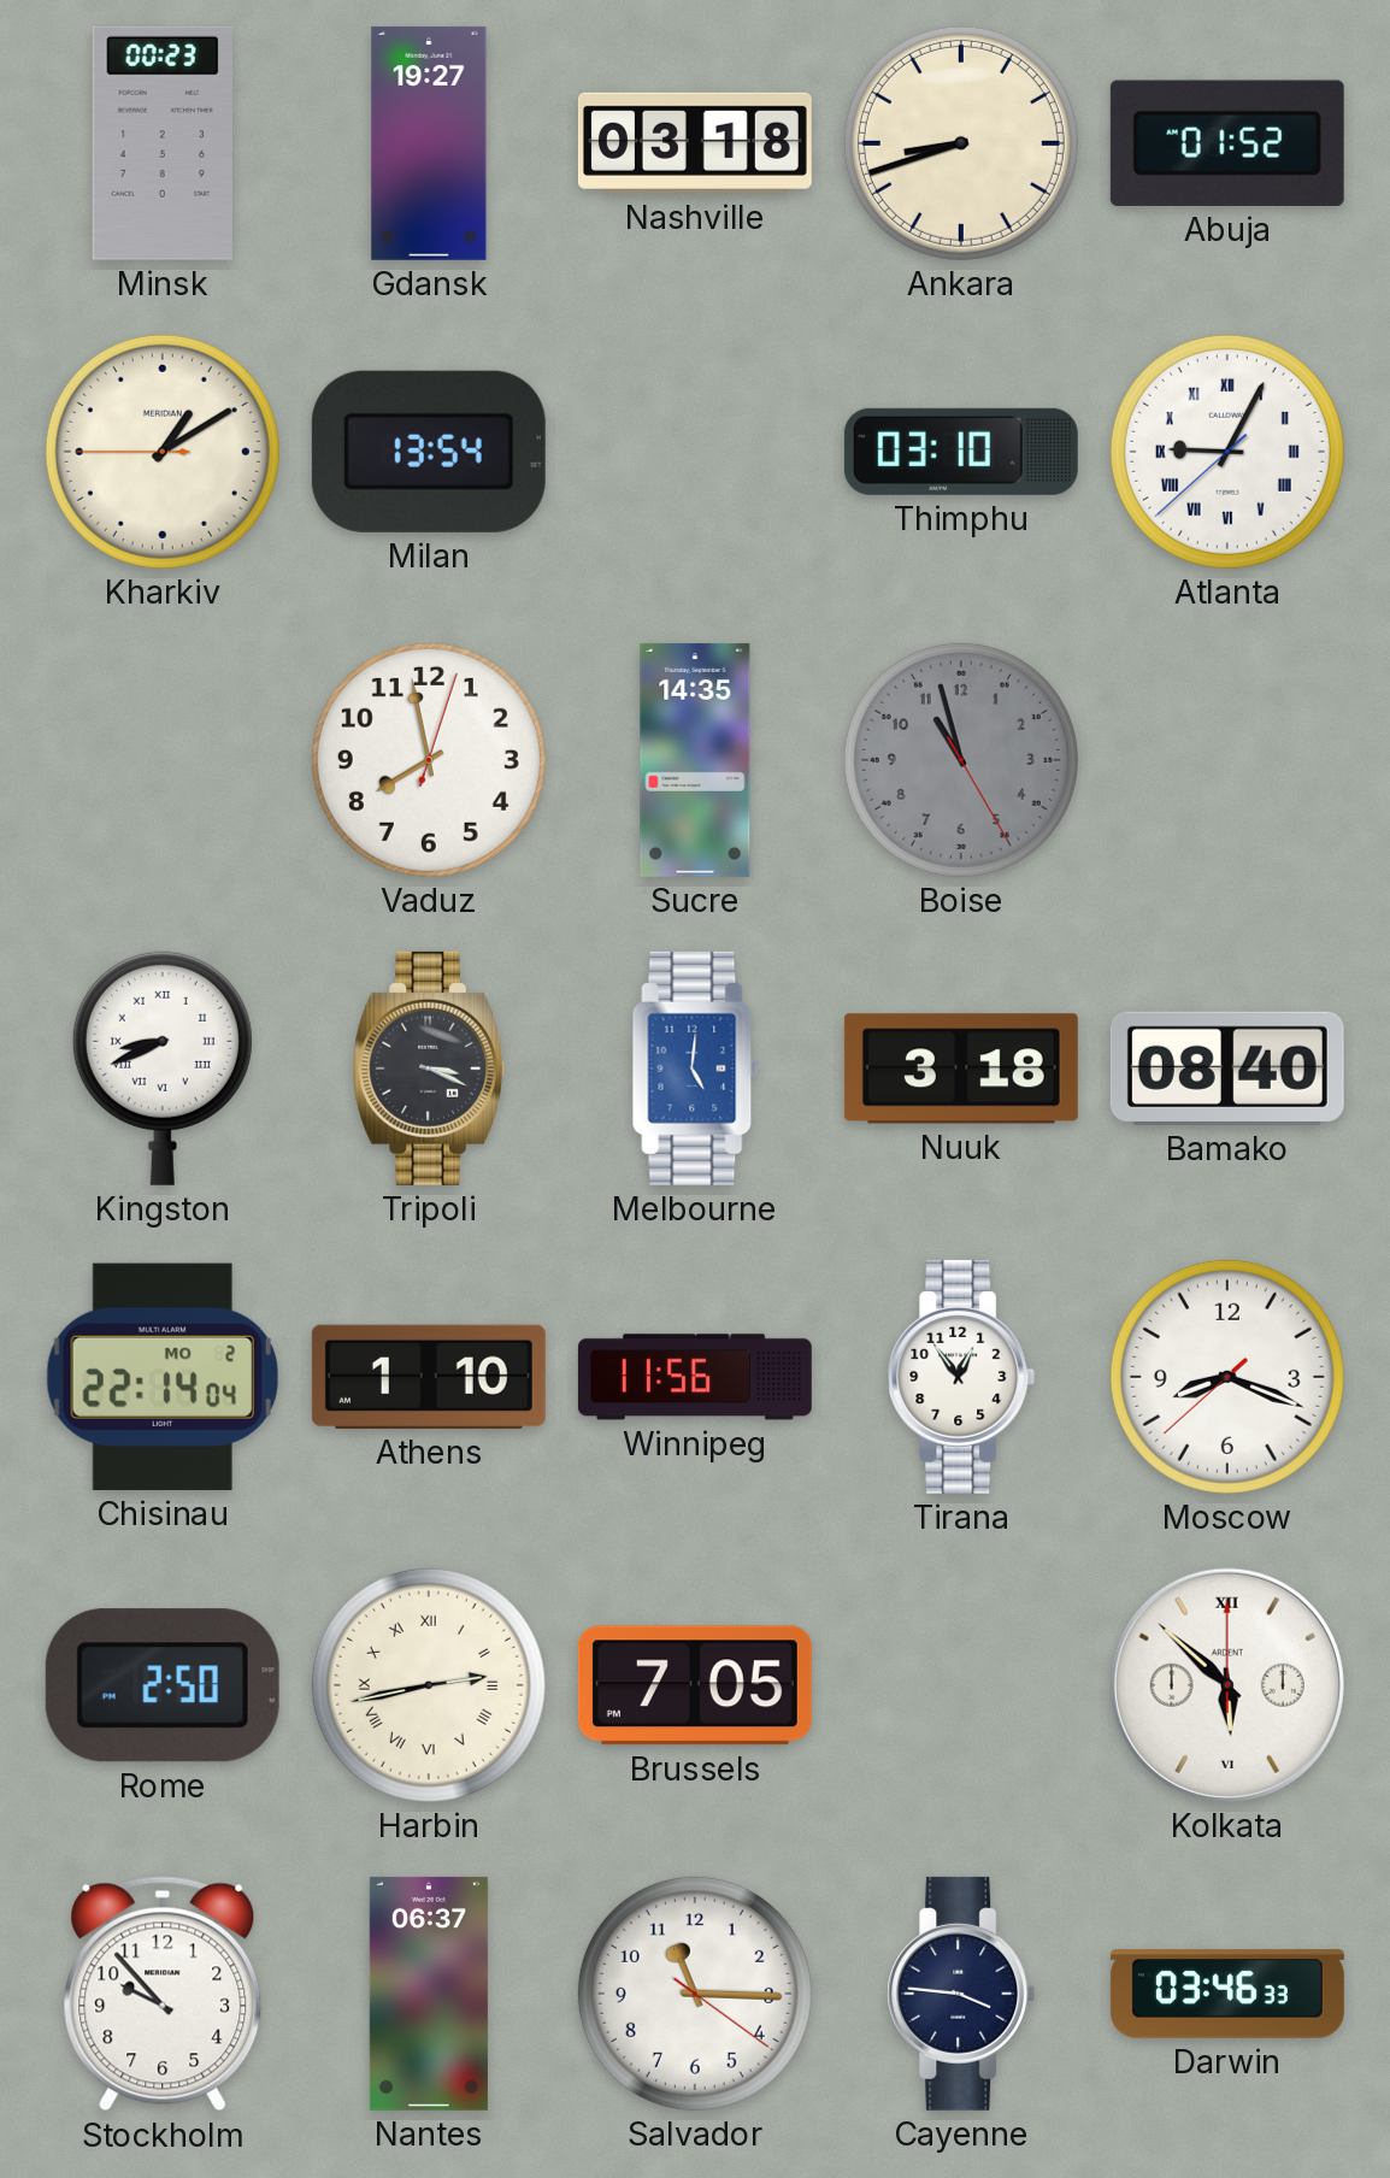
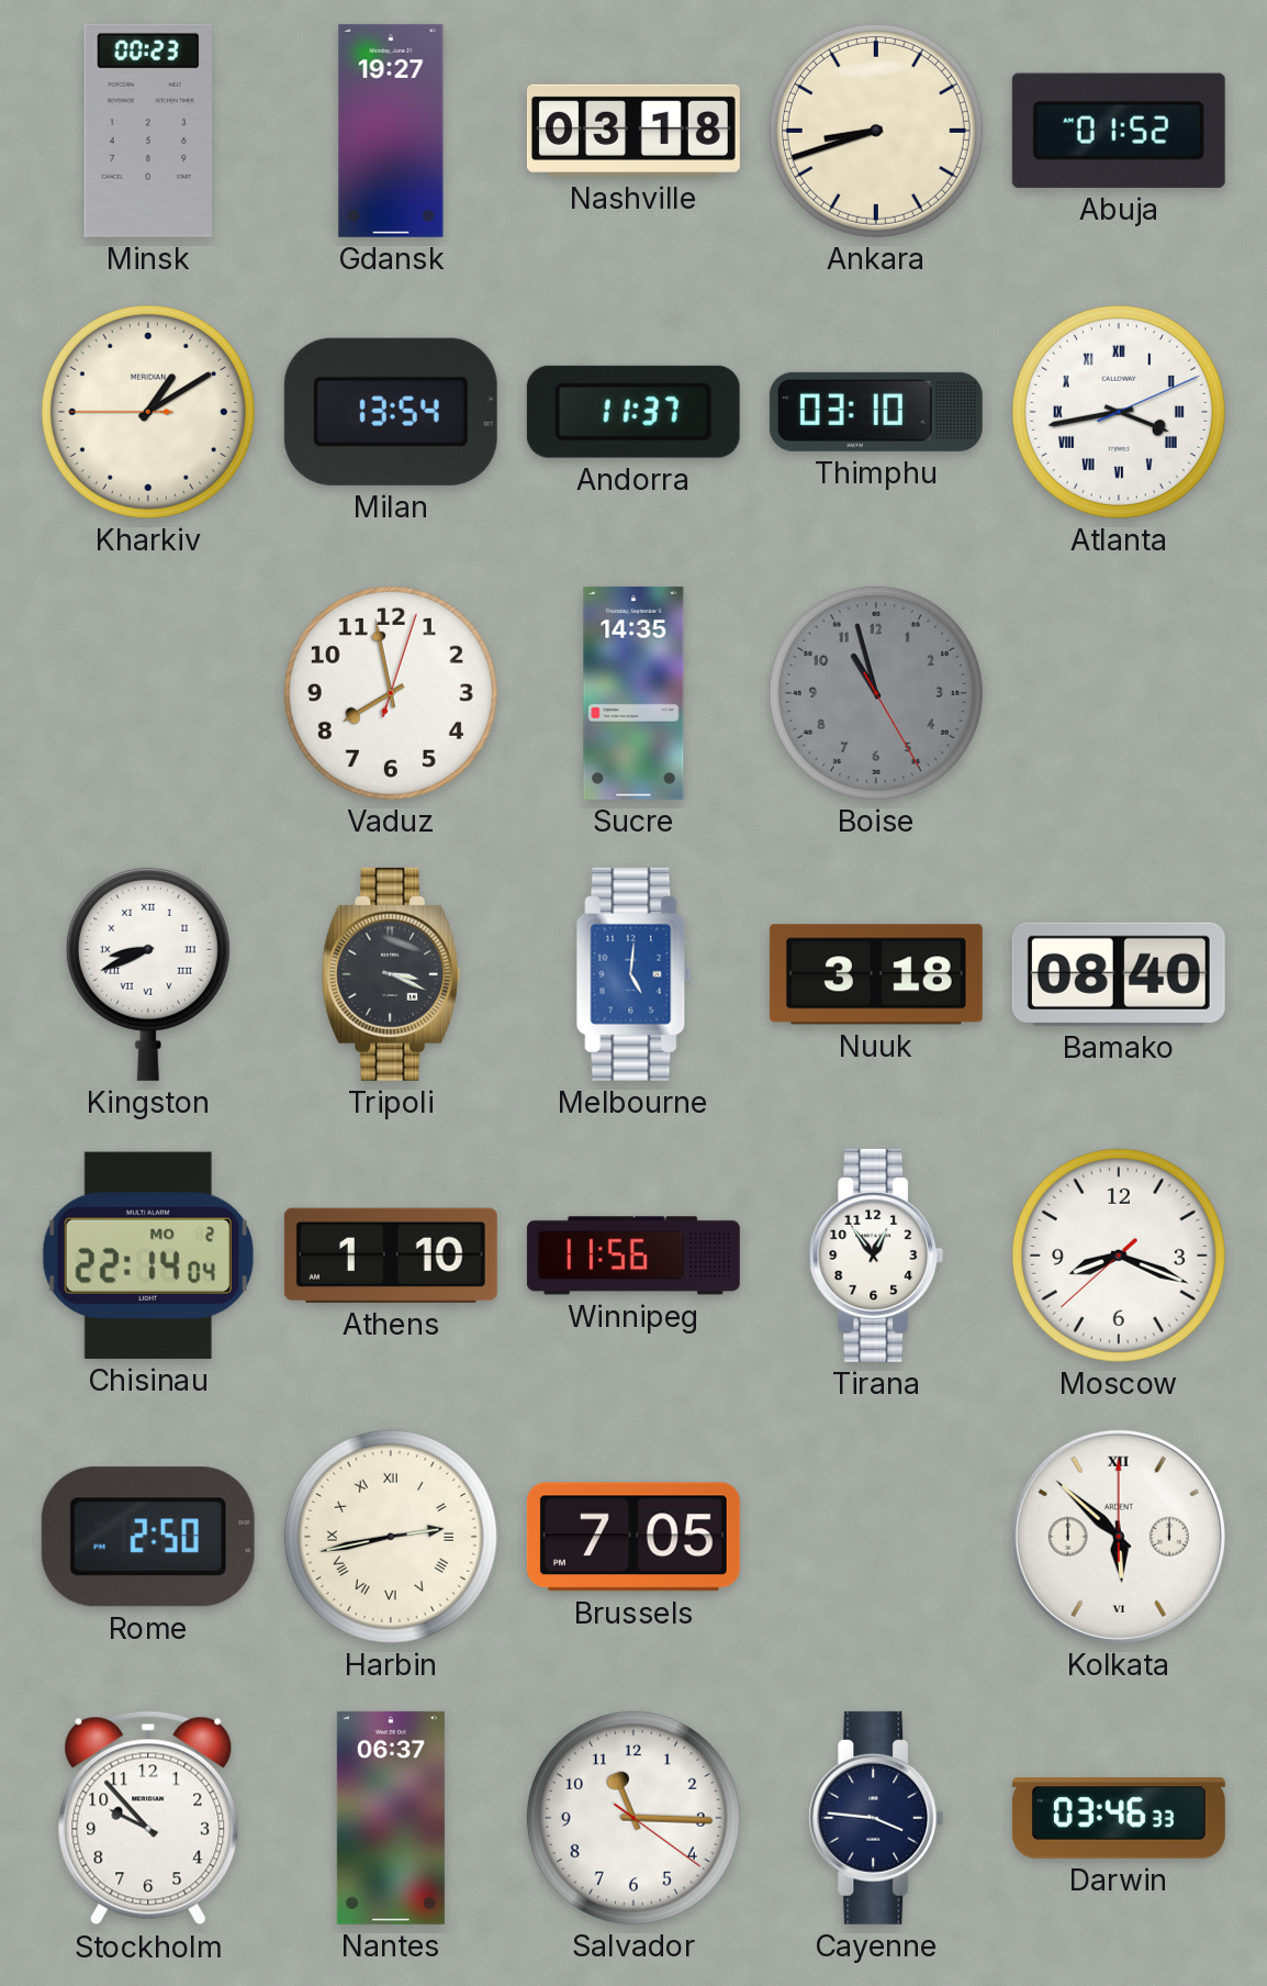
Andorra: none -> 11:37
Atlanta: 9:04 -> 3:43
